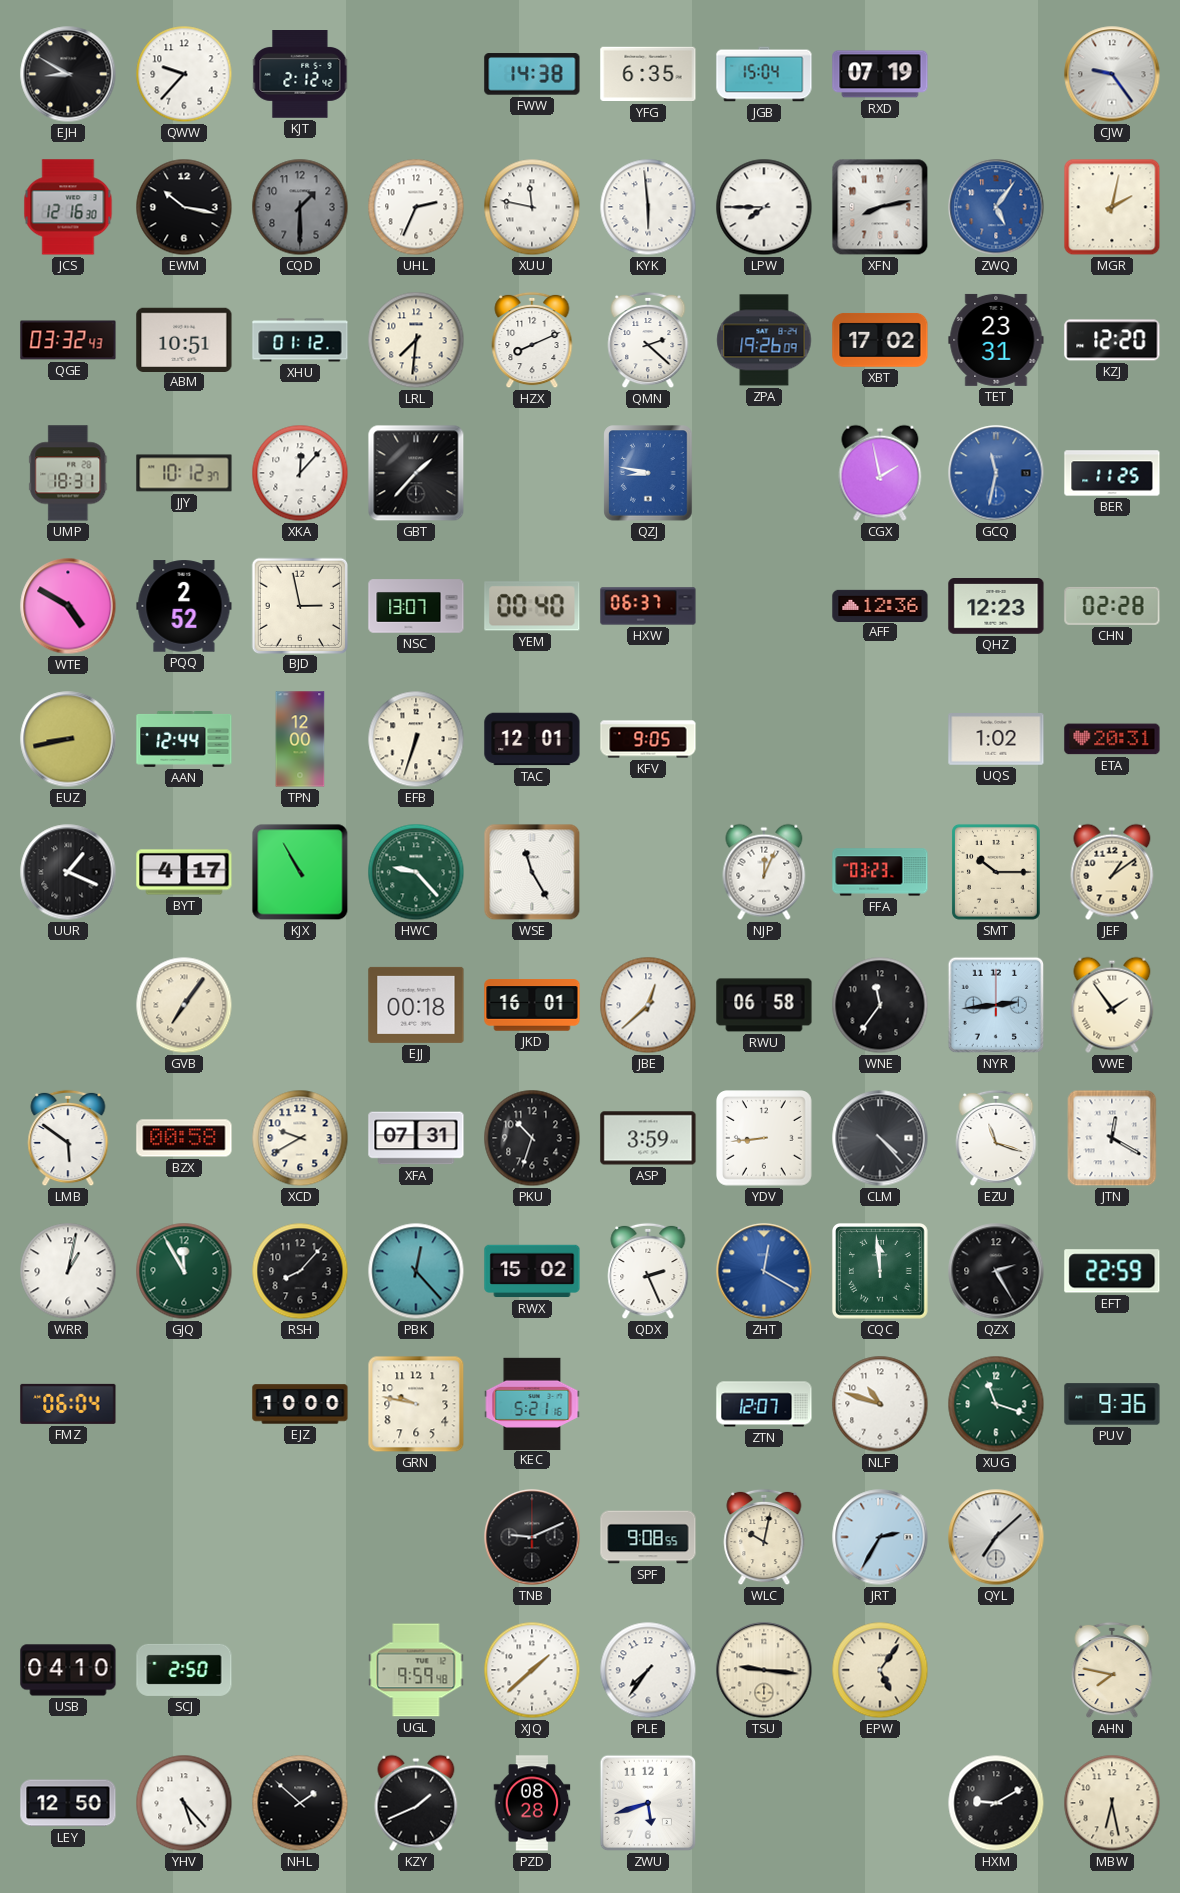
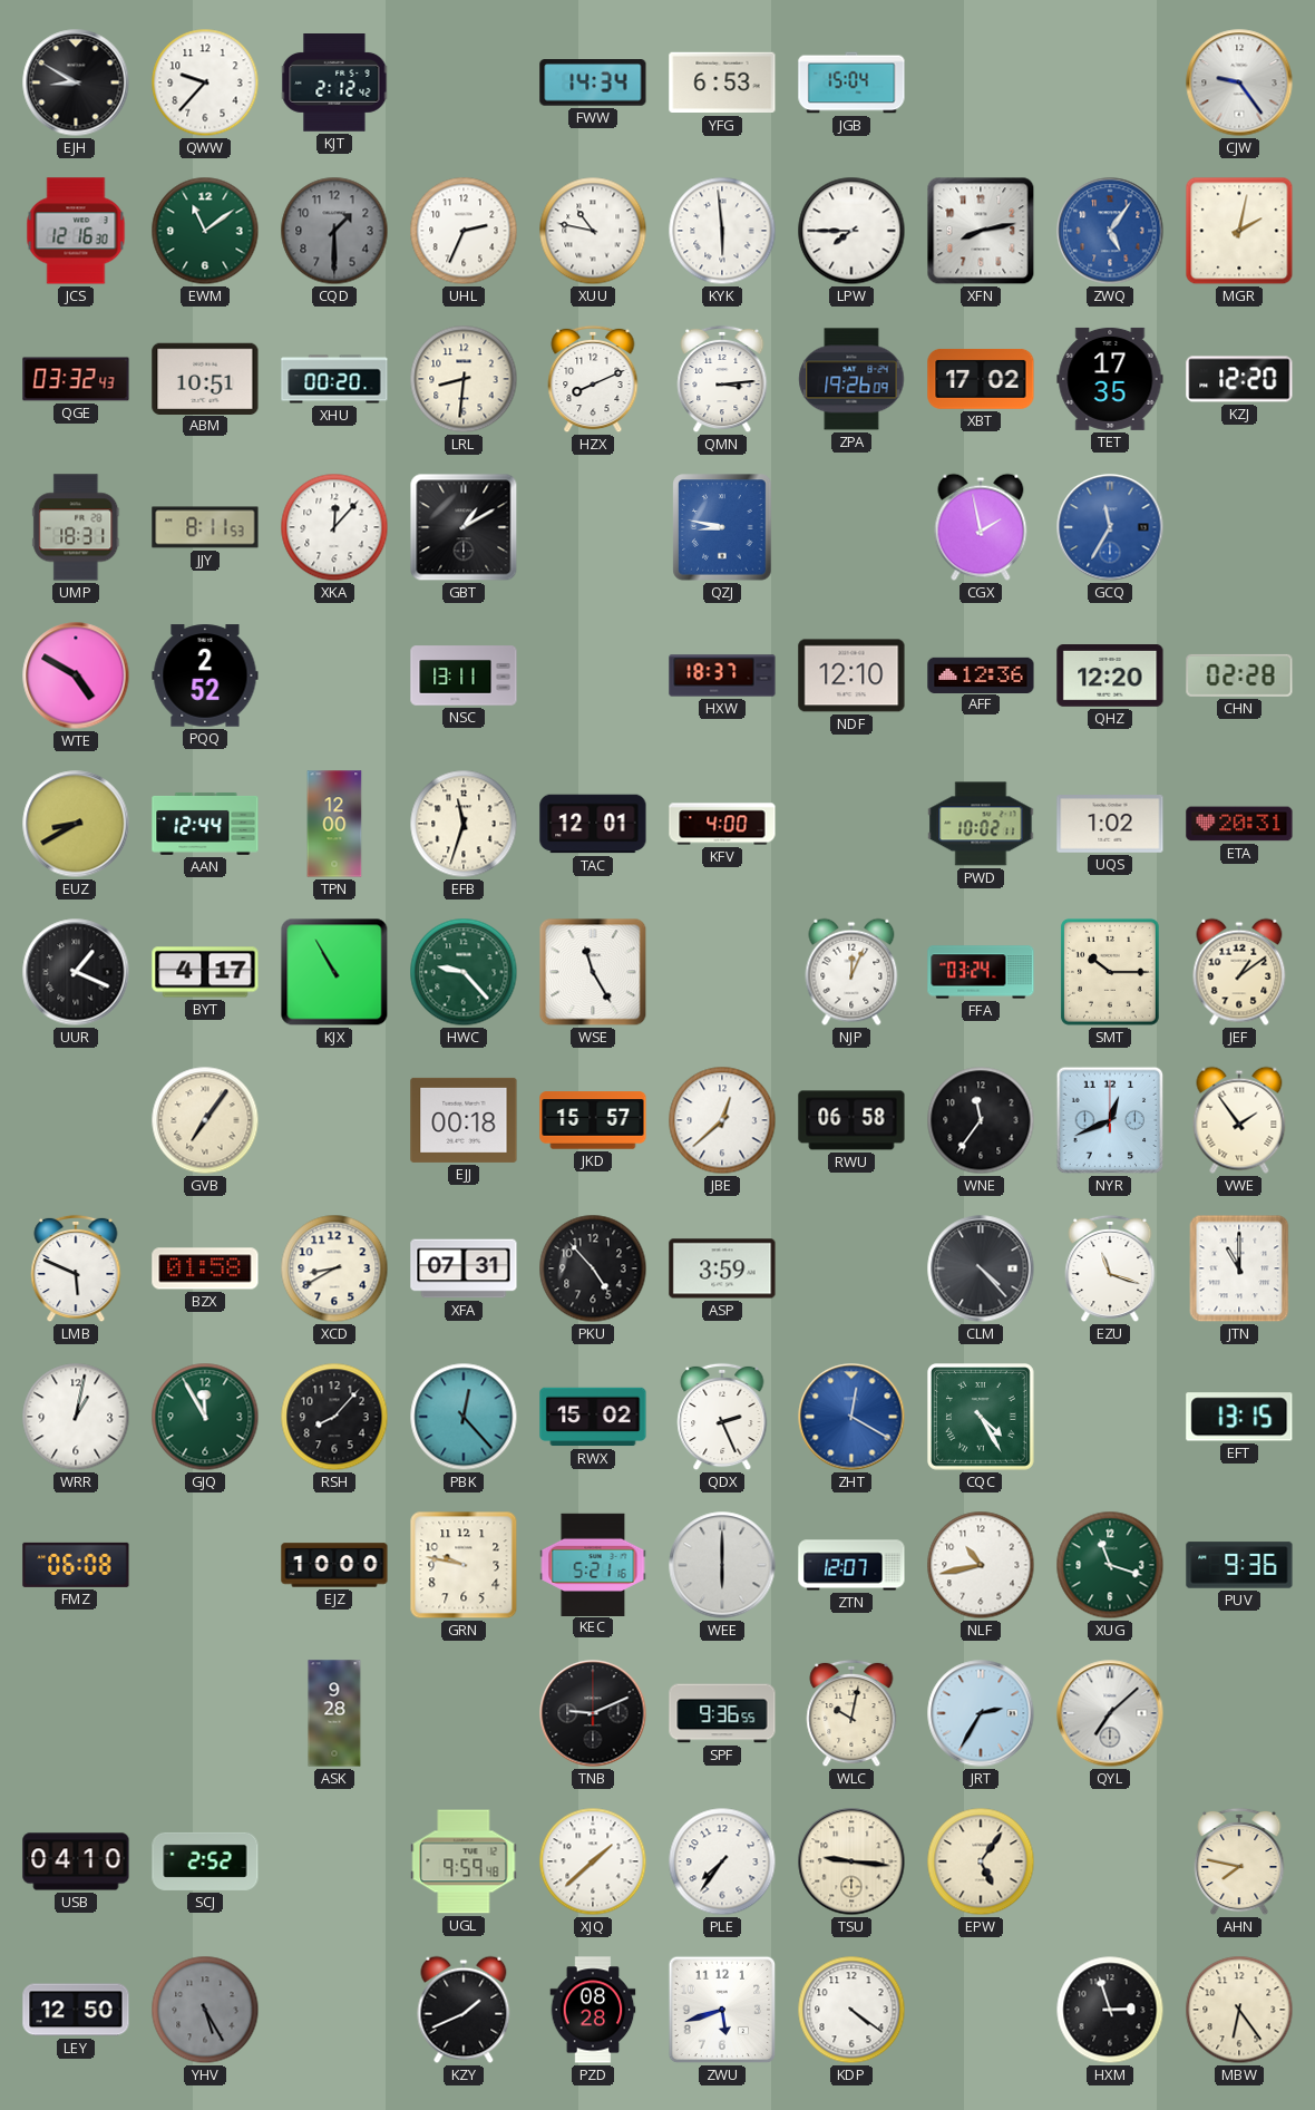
FWW: 14:38 -> 14:34
YFG: 6:35 -> 6:53
RXD: 07:19 -> none
EWM: 10:17 -> 11:09
EWM dial: black -> green
XUU: 11:47 -> 10:47
XHU: 01:12 -> 00:20
LRL: 7:31 -> 8:31
QMN: 2:22 -> 3:14
TET: 23:31 -> 17:35
JJY: 10:12 -> 8:11
GBT: 1:37 -> 1:10
GCQ: 11:32 -> 11:35
BER: 11:25 -> none
BJD: 2:58 -> none
NSC: 13:07 -> 13:11
YEM: 00:40 -> none
HXW: 06:37 -> 18:37
NDF: none -> 12:10
QHZ: 12:23 -> 12:20
EUZ: 8:43 -> 8:40
EFB: 6:33 -> 11:33
KFV: 9:05 -> 4:00
PWD: none -> 10:02
FFA: 03:23 -> 03:24
JKD: 16:01 -> 15:57
NYR: 2:44 -> 12:41
LMB: 5:51 -> 5:49
BZX: 00:58 -> 01:58
XCD: 9:40 -> 8:40
PKU: 10:33 -> 4:53
YDV: 8:44 -> none
JTN: 12:20 -> 11:00
CQC: 11:59 -> 4:25
QZX: 2:25 -> none
EFT: 22:59 -> 13:15
FMZ: 06:04 -> 06:08
WEE: none -> 6:00
NLF: 10:48 -> 10:43
ASK: none -> 9:28
SPF: 9:08 -> 9:36
SCJ: 2:50 -> 2:52
YHV: 5:23 -> 5:25
YHV dial: white -> grey
NHL: 1:52 -> none
KDP: none -> 4:21
HXM: 9:10 -> 2:57
MBW: 6:28 -> 6:24
